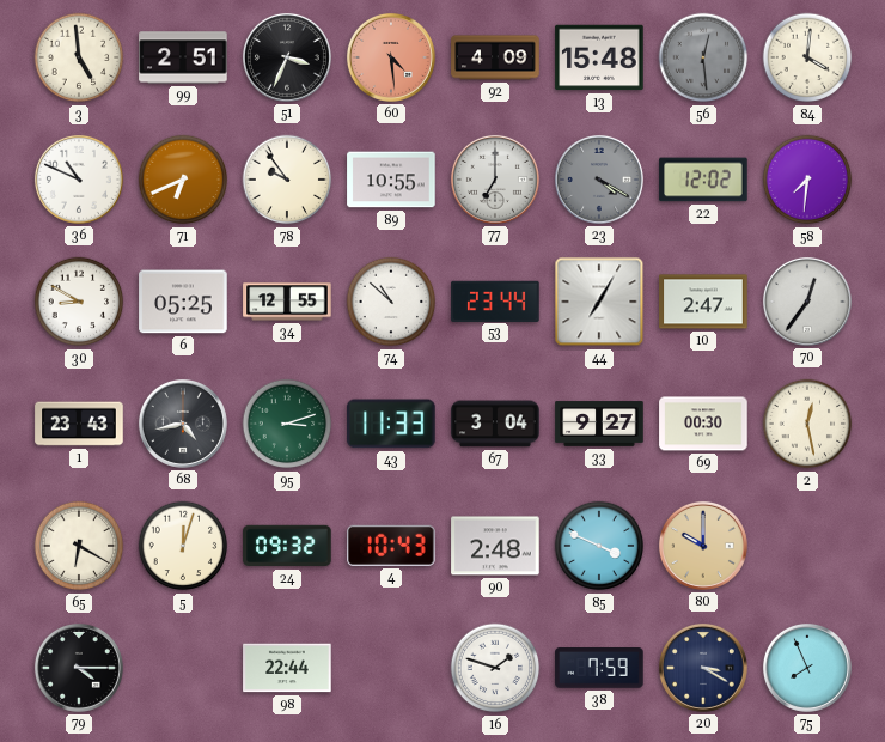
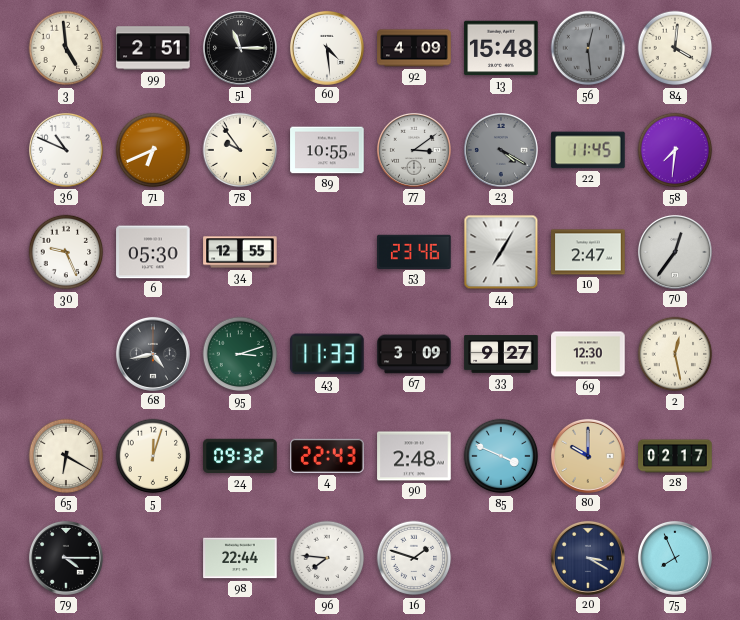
51: 3:34 -> 11:15
60 dial: salmon -> white
77: 7:00 -> 3:09
22: 12:02 -> 11:45
30: 8:50 -> 9:26
6: 05:25 -> 05:30
74: 10:52 -> none
53: 23:44 -> 23:46
1: 23:43 -> none
67: 3:04 -> 3:09
69: 00:30 -> 12:30
4: 10:43 -> 22:43
28: none -> 02:17
96: none -> 7:46
38: 7:59 -> none
